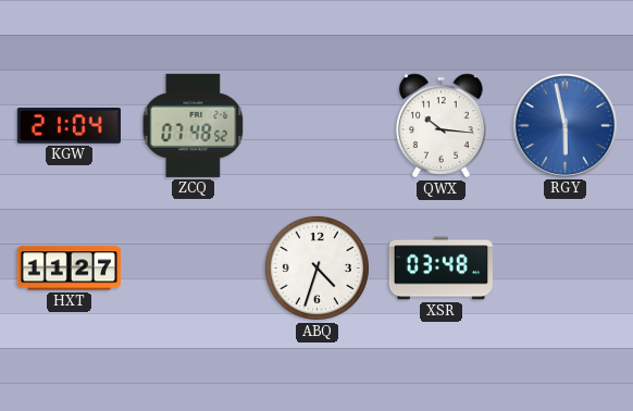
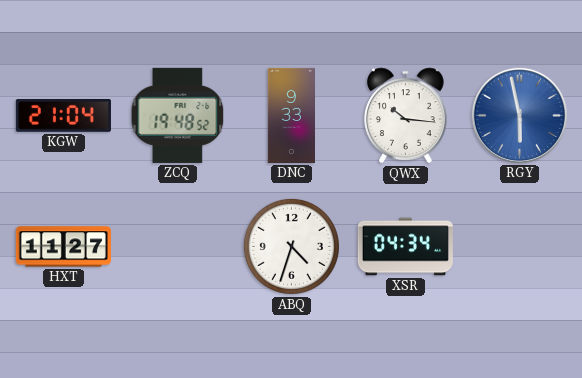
ZCQ: 07:48 -> 19:48
DNC: none -> 9:33
XSR: 03:48 -> 04:34
